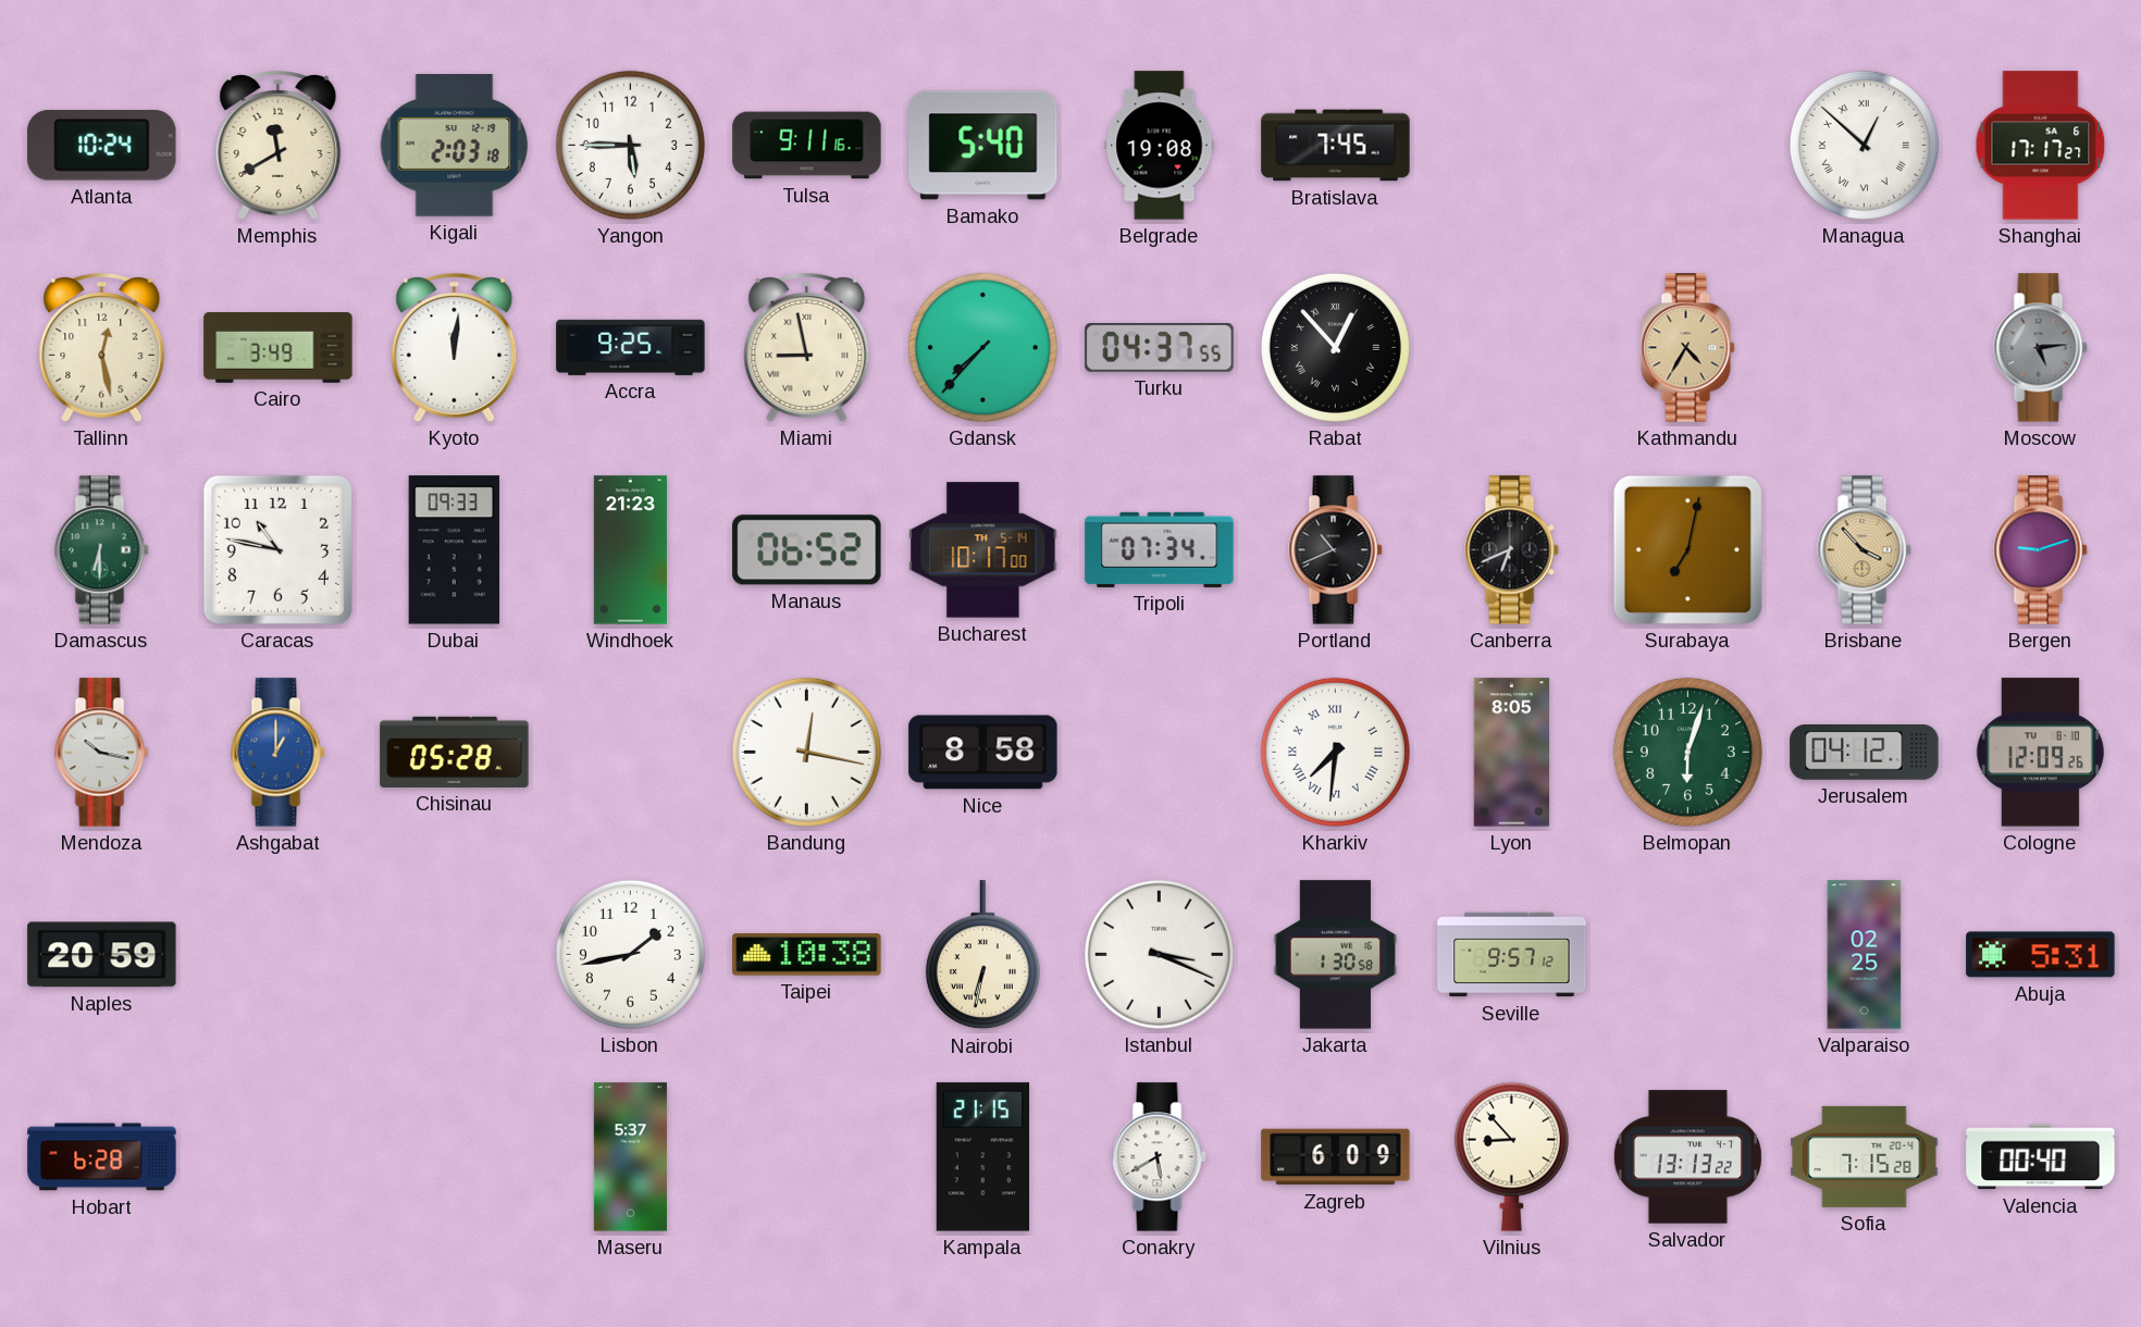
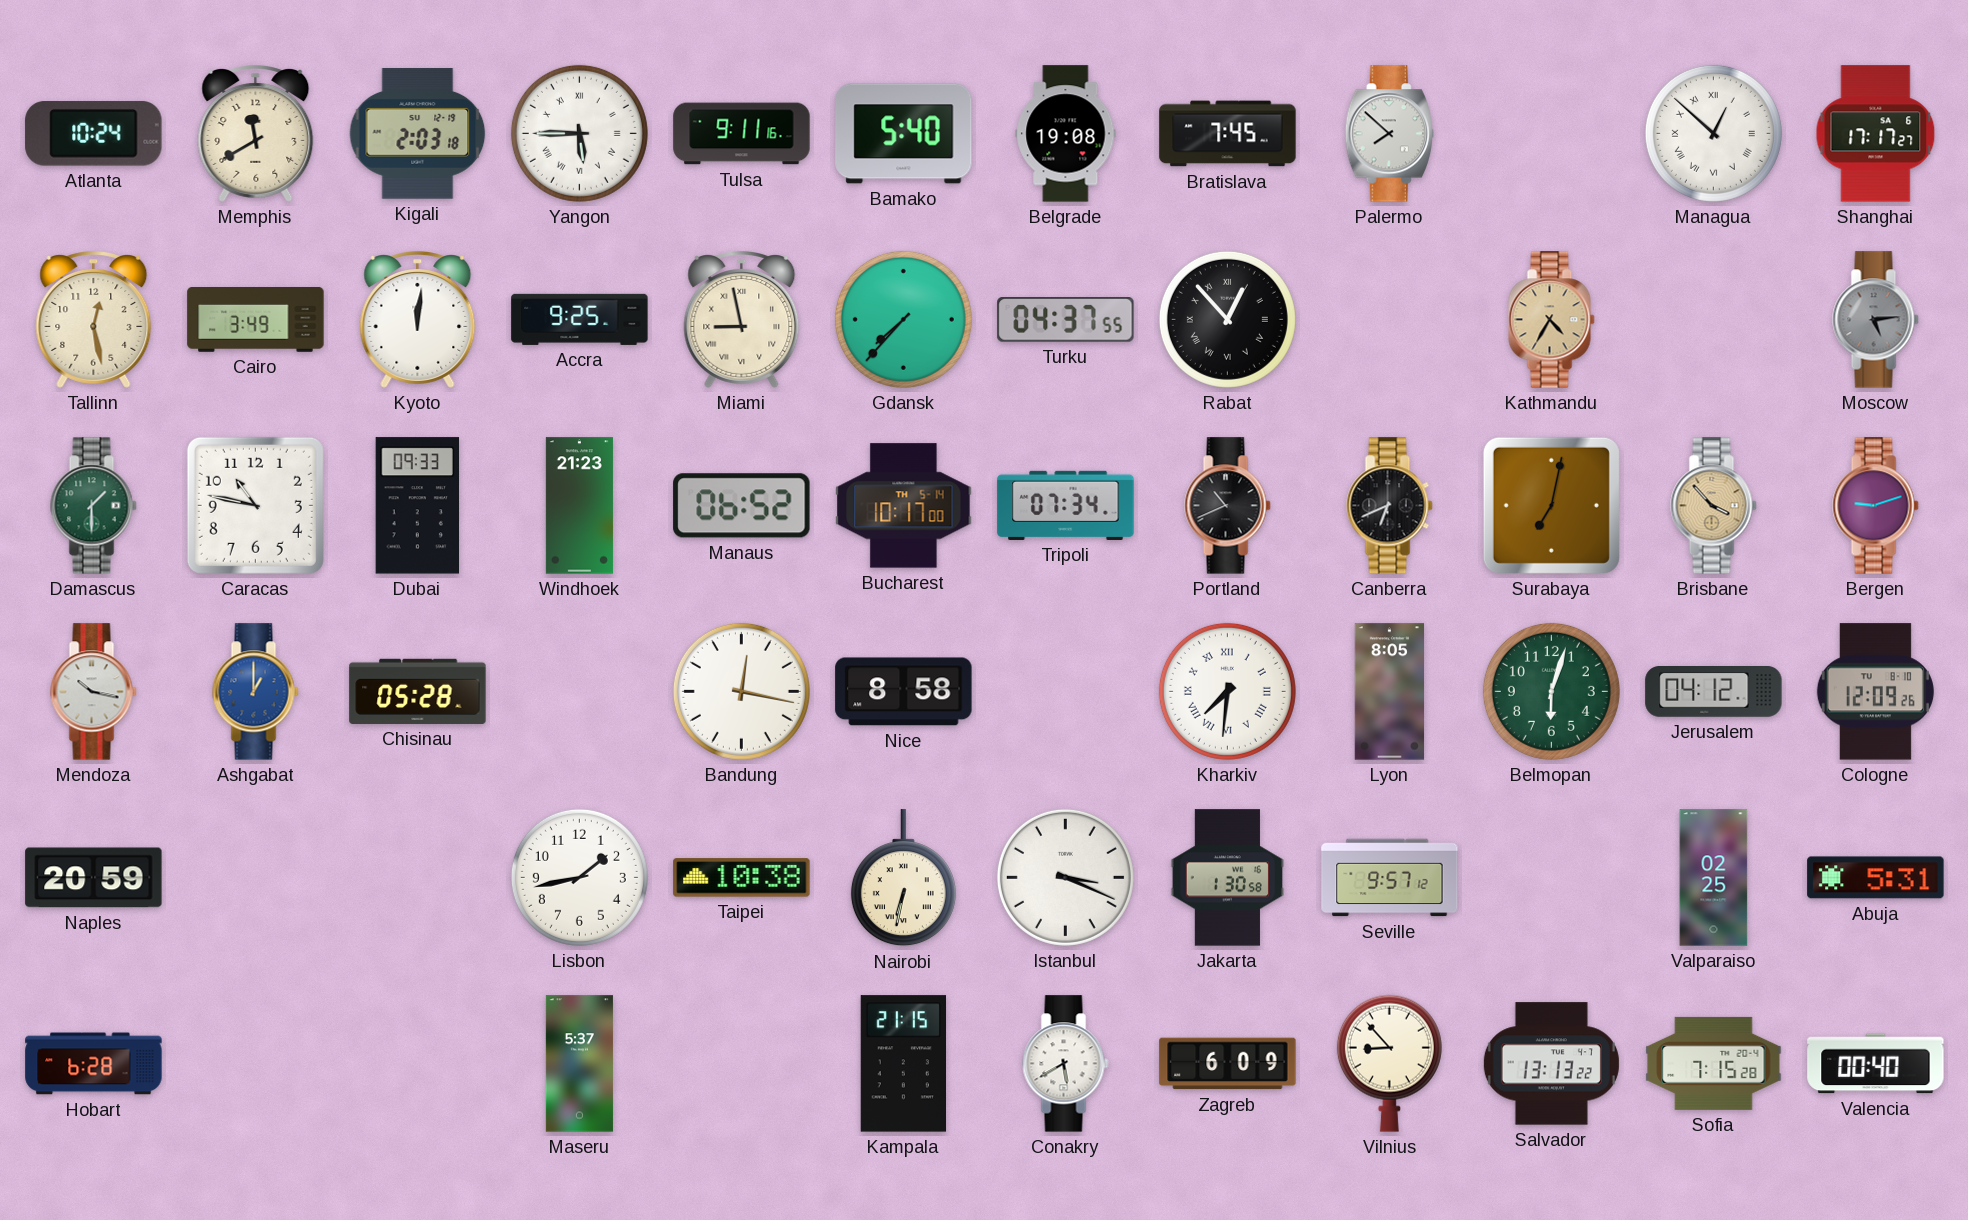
Yangon numerals: Arabic -> Roman
Palermo: none -> 7:52
Damascus: 6:30 -> 1:30
